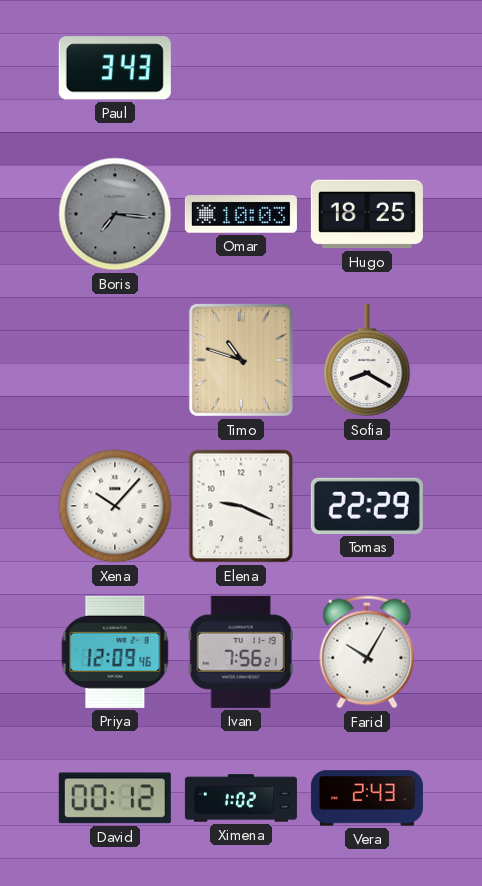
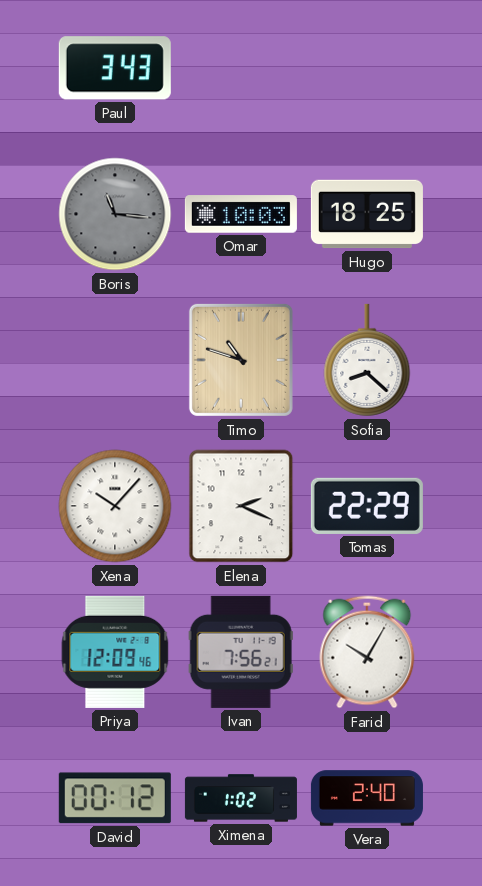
Boris: 7:16 -> 11:16
Sofia: 8:20 -> 8:22
Elena: 9:19 -> 2:19
Vera: 2:43 -> 2:40
